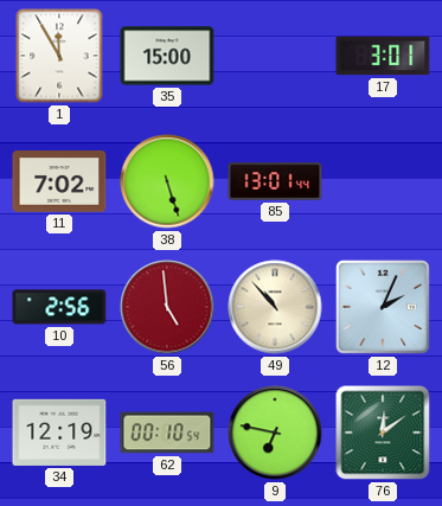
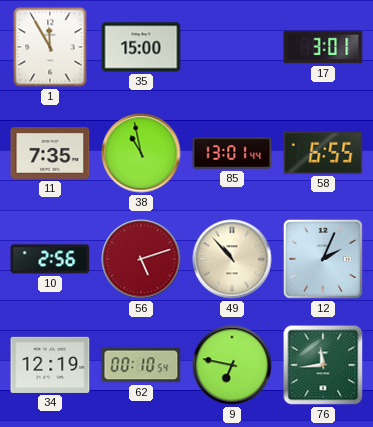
11: 7:02 -> 7:35
38: 5:27 -> 10:58
58: none -> 6:55
56: 4:59 -> 5:12
76: 12:09 -> 11:44
